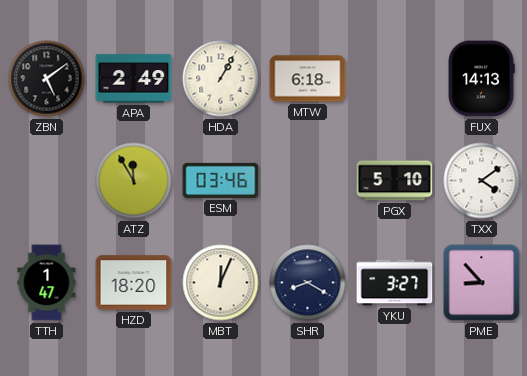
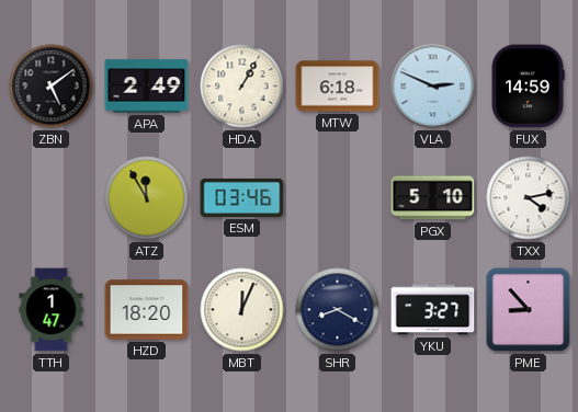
VLA: none -> 2:49
FUX: 14:13 -> 14:59
TXX: 4:09 -> 4:13
